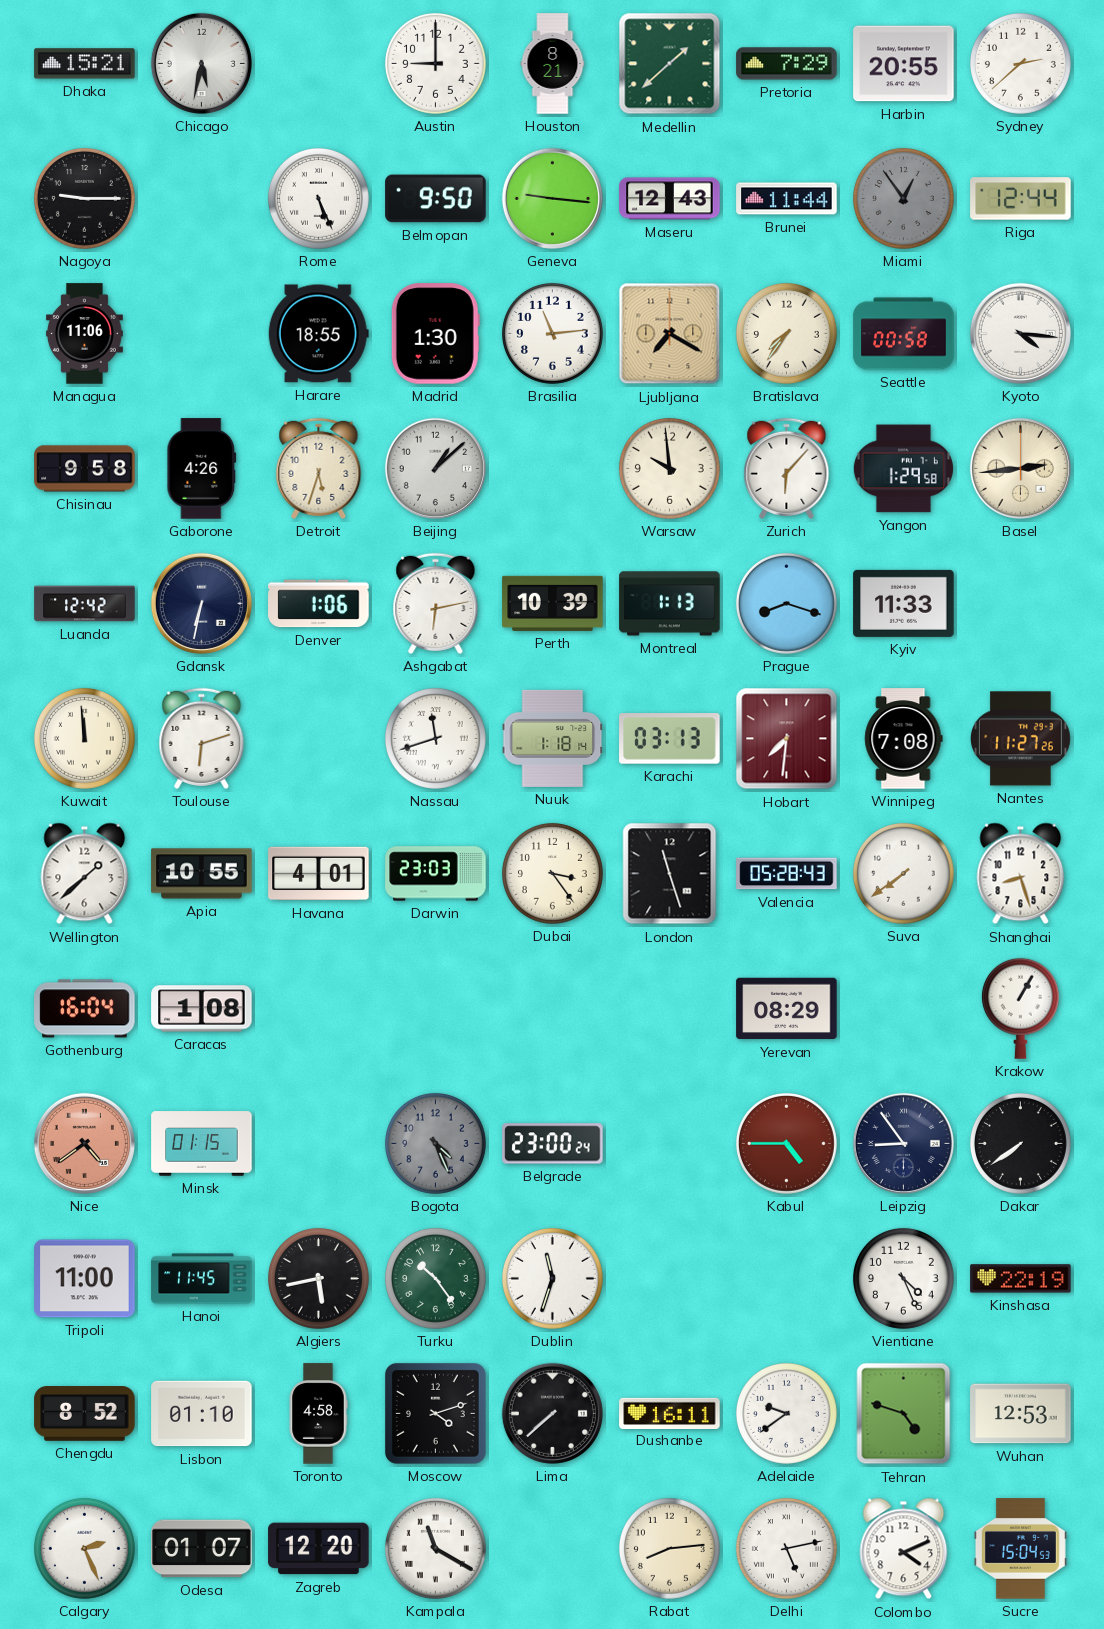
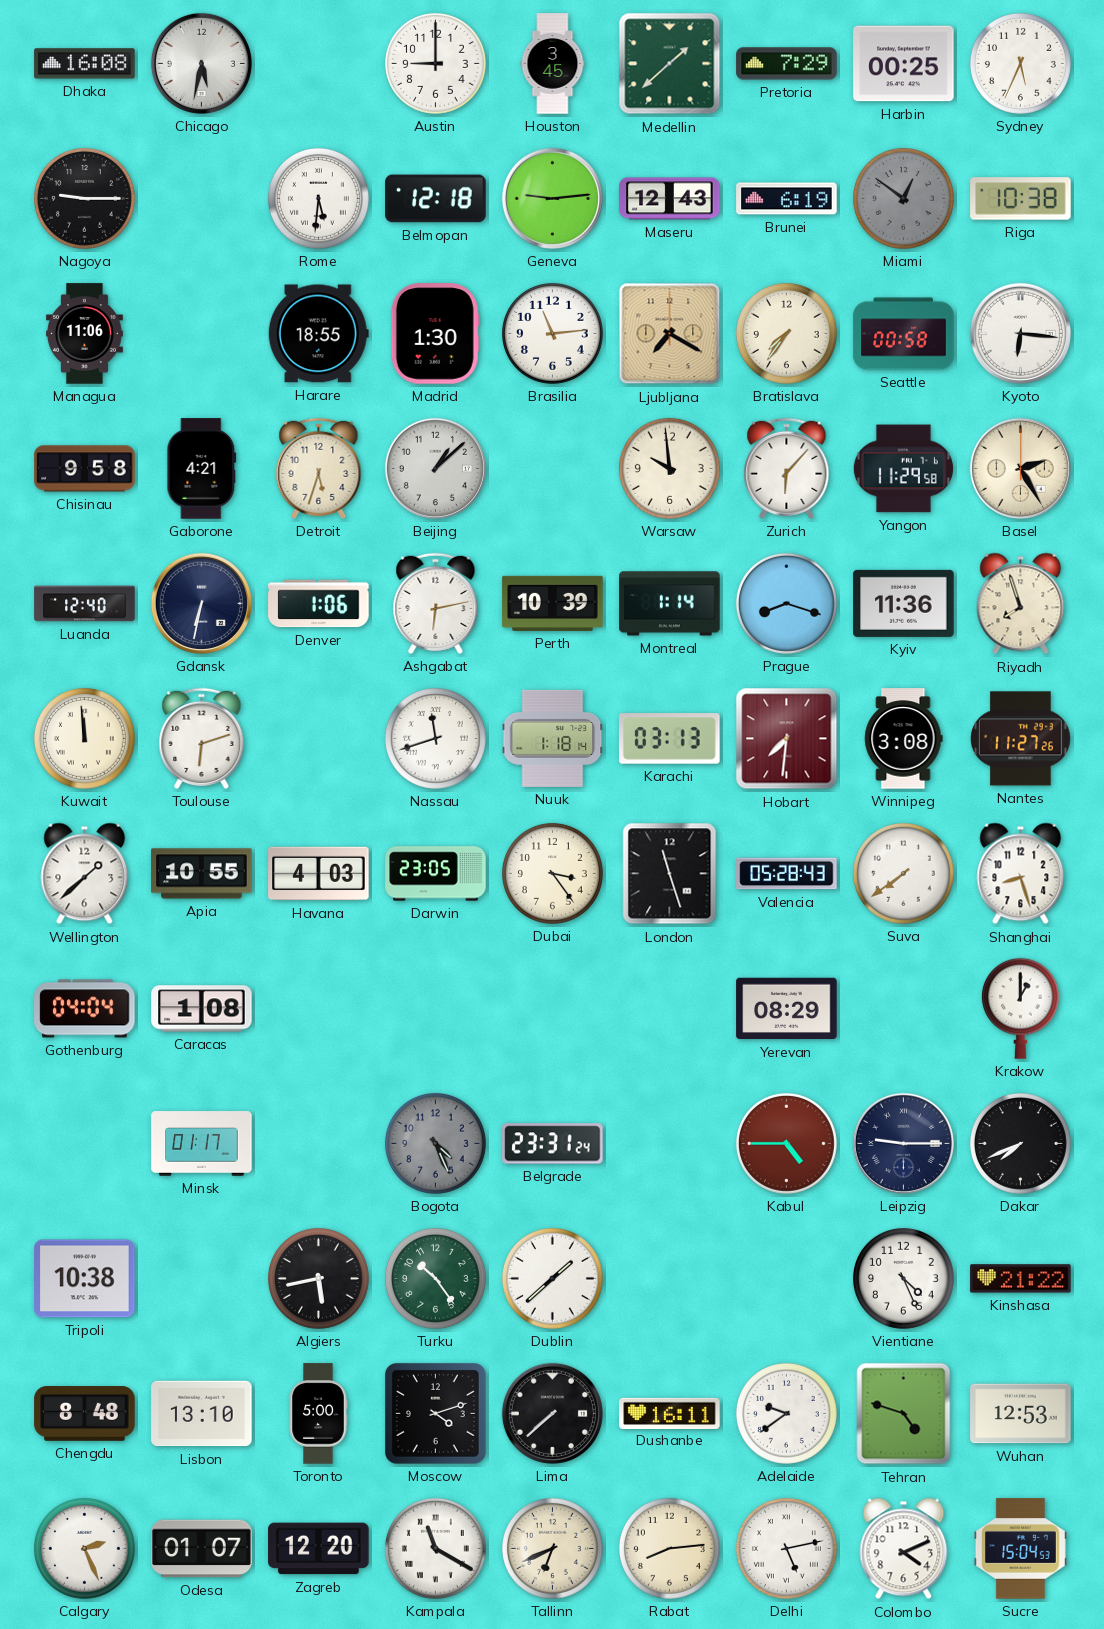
Dhaka: 15:21 -> 16:08
Houston: 8:21 -> 3:45
Harbin: 20:55 -> 00:25
Sydney: 2:38 -> 5:34
Rome: 5:26 -> 5:31
Belmopan: 9:50 -> 12:18
Geneva: 9:16 -> 9:14
Brunei: 11:44 -> 6:19
Miami: 12:54 -> 12:51
Riga: 12:44 -> 10:38
Kyoto: 4:16 -> 6:16
Gaborone: 4:26 -> 4:21
Yangon: 1:29 -> 11:29
Basel: 2:44 -> 2:25
Luanda: 12:42 -> 12:40
Montreal: 1:13 -> 1:14
Kyiv: 11:33 -> 11:36
Riyadh: none -> 7:57
Winnipeg: 7:08 -> 3:08
Havana: 4:01 -> 4:03
Darwin: 23:03 -> 23:05
Gothenburg: 16:04 -> 04:04
Krakow: 1:05 -> 1:00
Nice: 4:39 -> none
Minsk: 01:15 -> 01:17
Belgrade: 23:00 -> 23:31
Leipzig: 8:54 -> 9:15
Dakar: 7:39 -> 7:41
Tripoli: 11:00 -> 10:38
Hanoi: 11:45 -> none
Dublin: 11:33 -> 1:38
Kinshasa: 22:19 -> 21:22
Chengdu: 8:52 -> 8:48
Lisbon: 01:10 -> 13:10
Toronto: 4:58 -> 5:00
Tallinn: none -> 6:41
